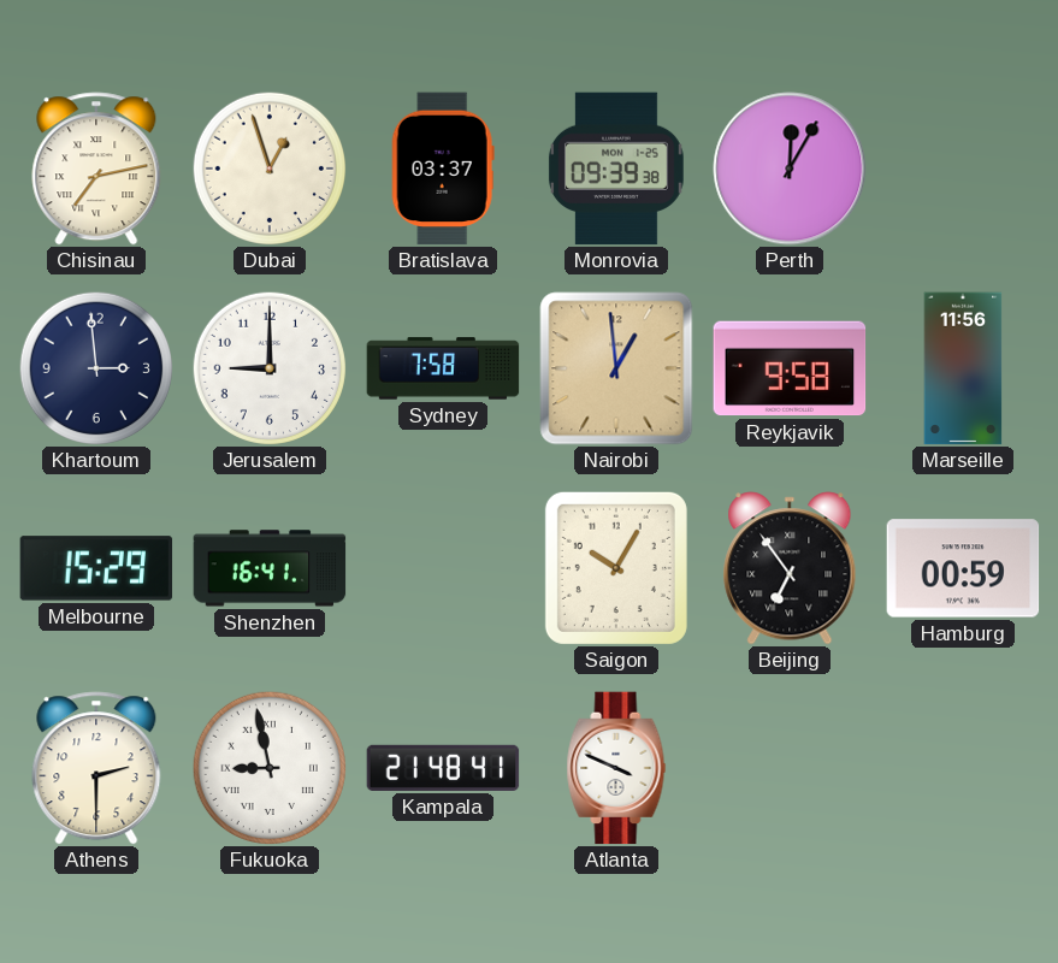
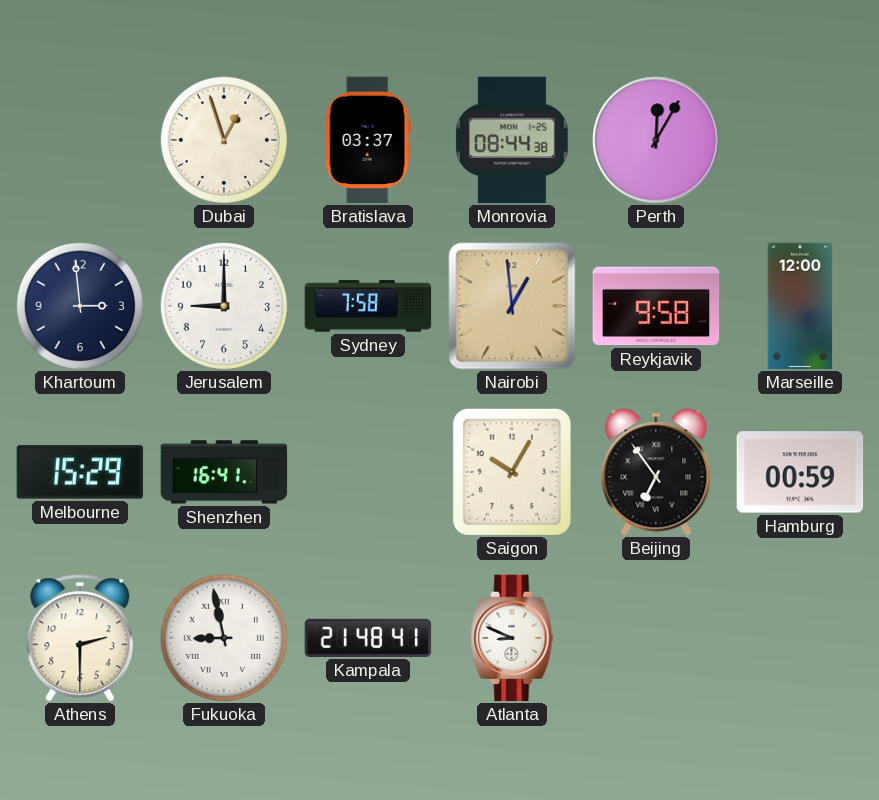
Chisinau: 7:13 -> none
Monrovia: 09:39 -> 08:44
Marseille: 11:56 -> 12:00
Atlanta: 3:49 -> 8:49
